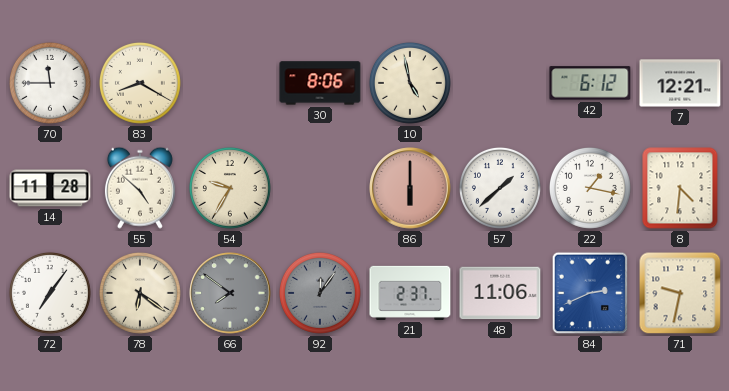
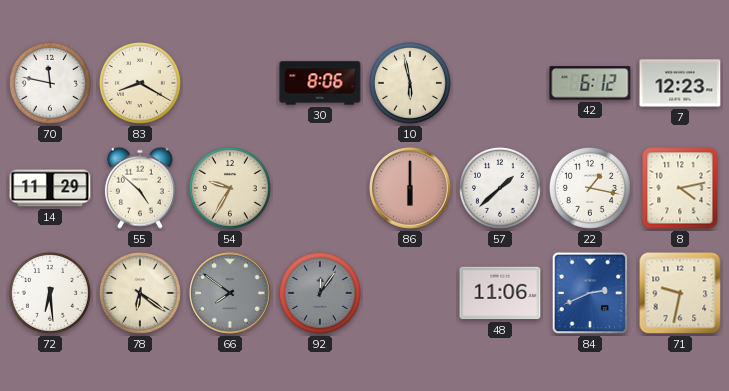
70: 11:45 -> 11:47
10: 4:58 -> 5:58
7: 12:21 -> 12:23
14: 11:28 -> 11:29
8: 4:31 -> 4:13
72: 7:06 -> 6:29
21: 2:37 -> none
